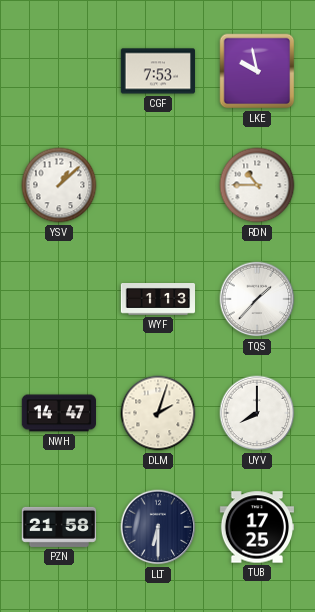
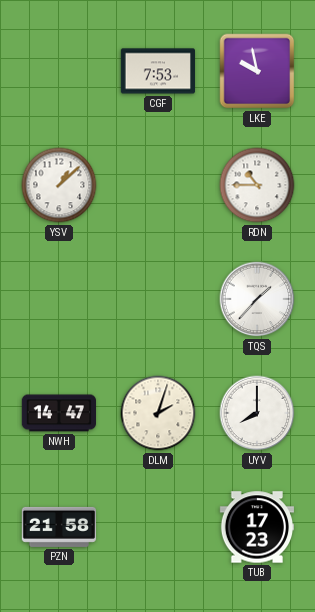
WYF: 1:13 -> none
LLT: 6:30 -> none
TUB: 17:25 -> 17:23
